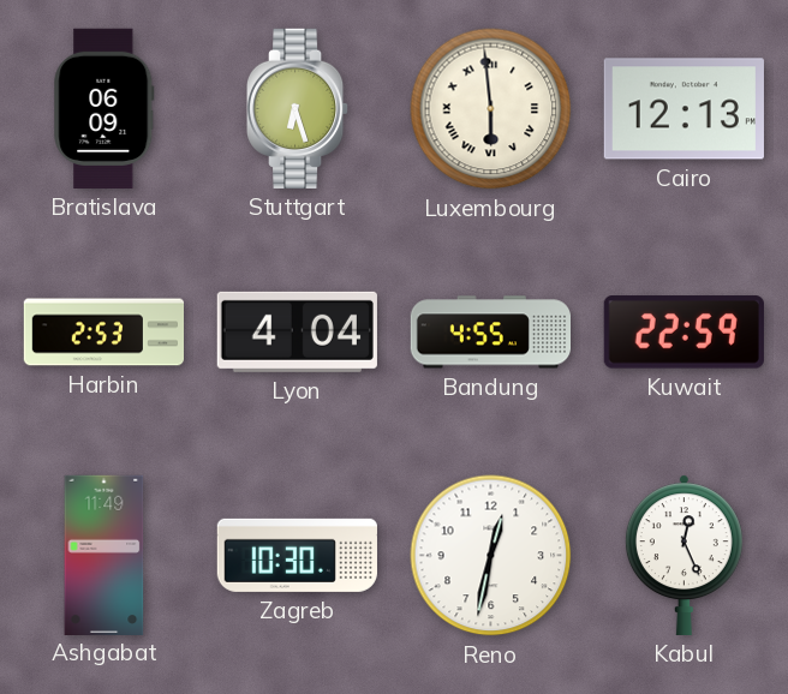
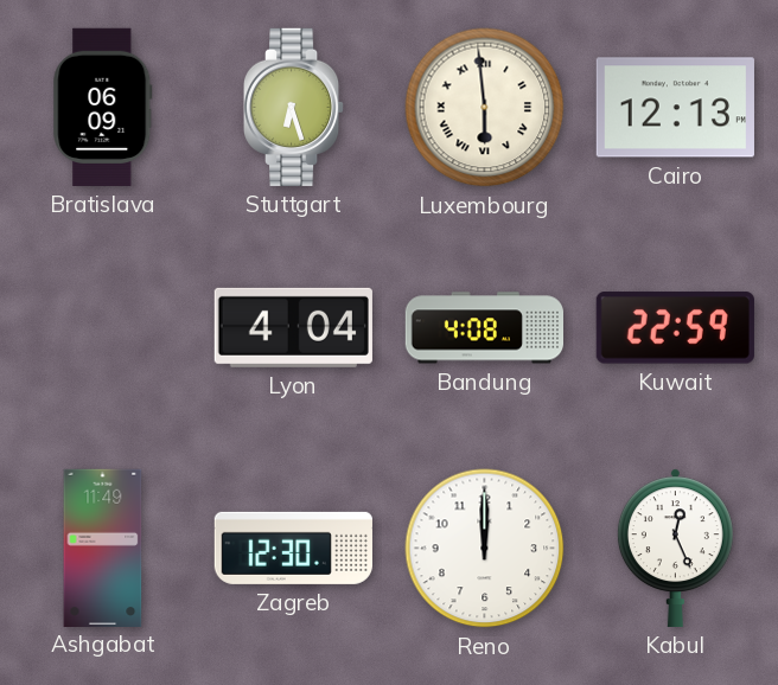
Harbin: 2:53 -> none
Bandung: 4:55 -> 4:08
Zagreb: 10:30 -> 12:30
Reno: 12:32 -> 12:00
